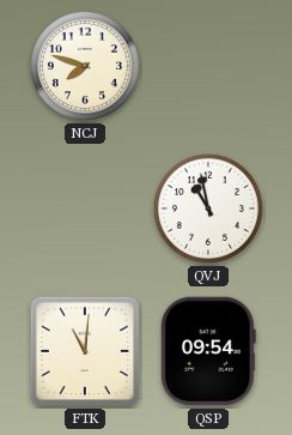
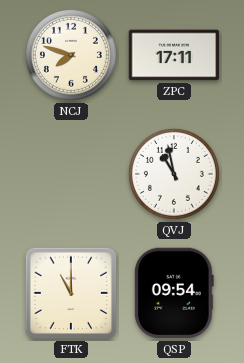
ZPC: none -> 17:11
FTK: 11:01 -> 11:00
